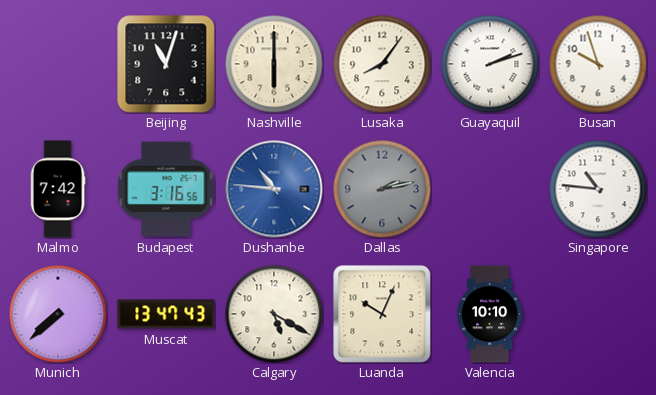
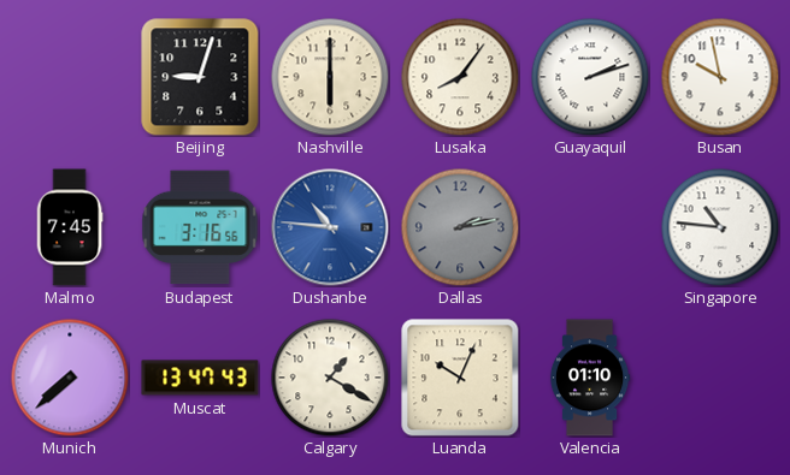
Beijing: 11:03 -> 9:03
Busan: 9:57 -> 9:58
Malmo: 7:42 -> 7:45
Calgary: 5:20 -> 1:20
Valencia: 10:10 -> 01:10
